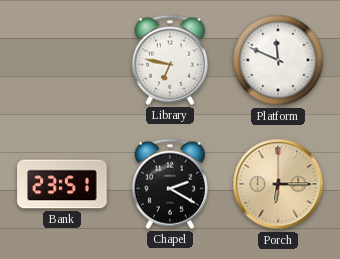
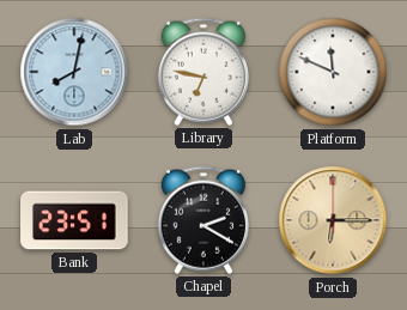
Lab: none -> 8:02
